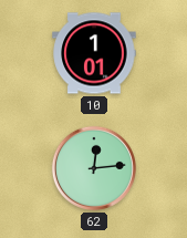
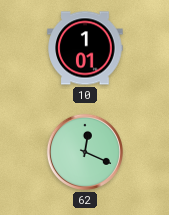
62: 12:14 -> 12:19
